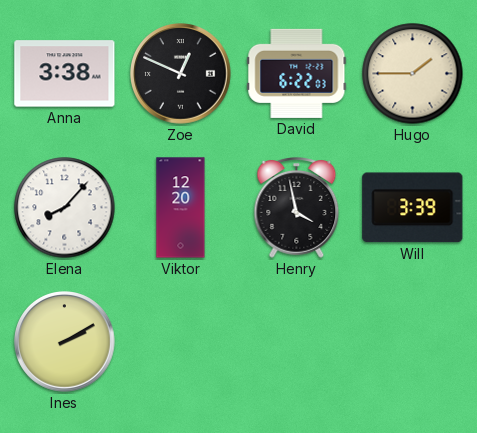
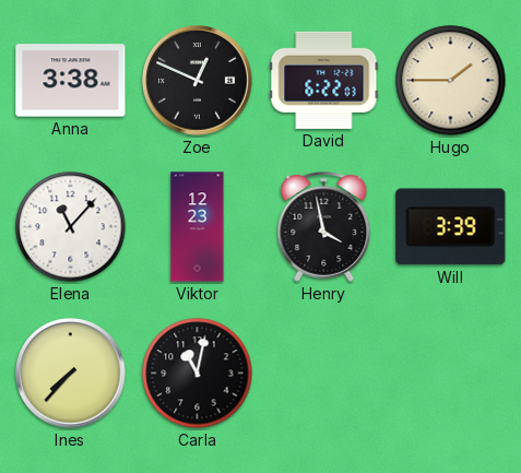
Elena: 8:07 -> 11:07
Viktor: 12:20 -> 12:23
Ines: 2:10 -> 7:37
Carla: none -> 11:02
